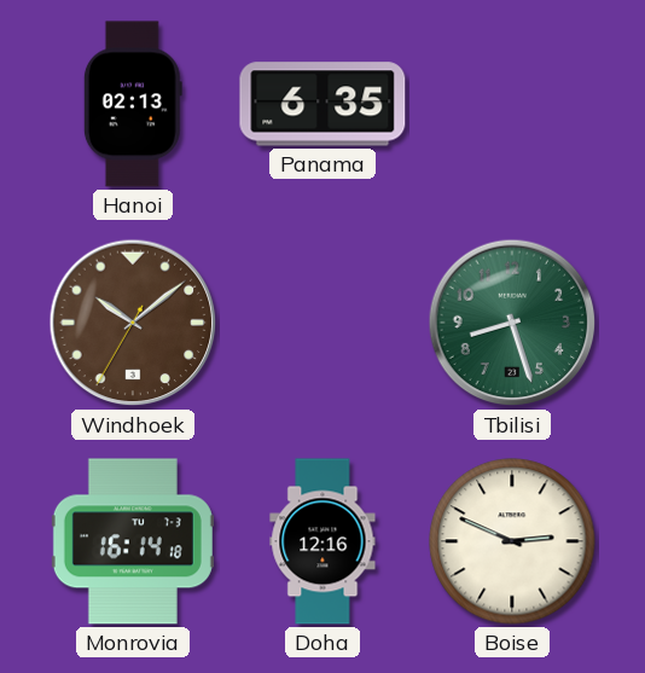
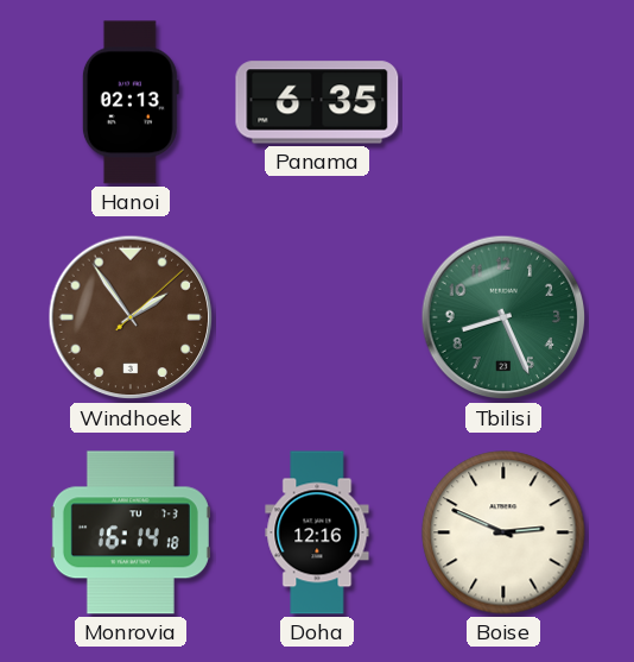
Windhoek: 10:08 -> 1:54
Tbilisi: 8:27 -> 8:26
